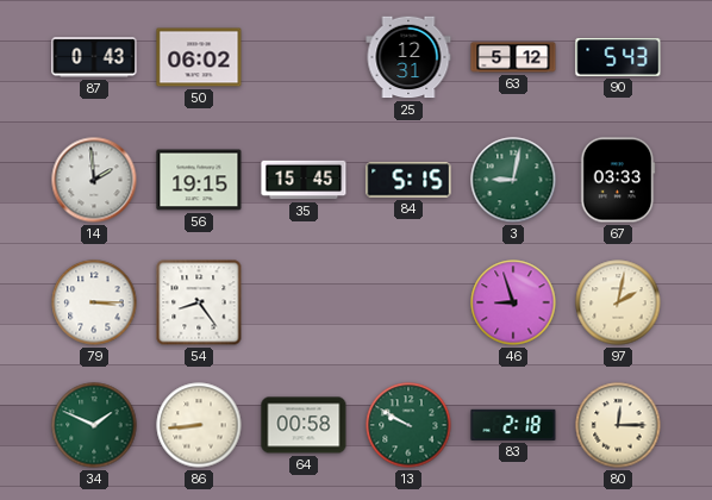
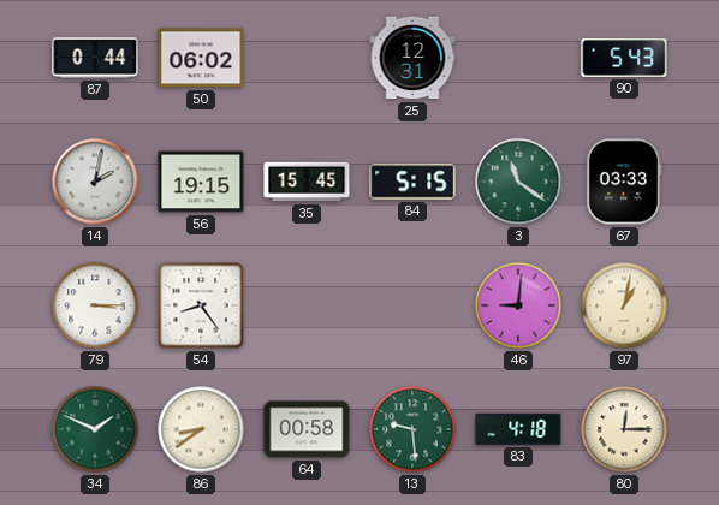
87: 0:43 -> 0:44
63: 5:12 -> none
14: 1:59 -> 2:02
3: 9:02 -> 11:21
46: 8:57 -> 9:01
97: 2:02 -> 1:02
86: 8:44 -> 8:39
13: 9:50 -> 9:29
83: 2:18 -> 4:18
